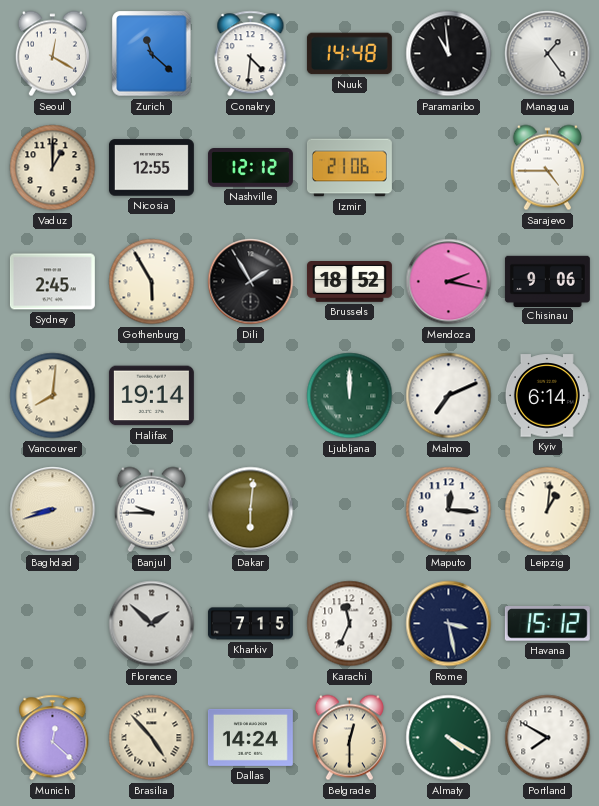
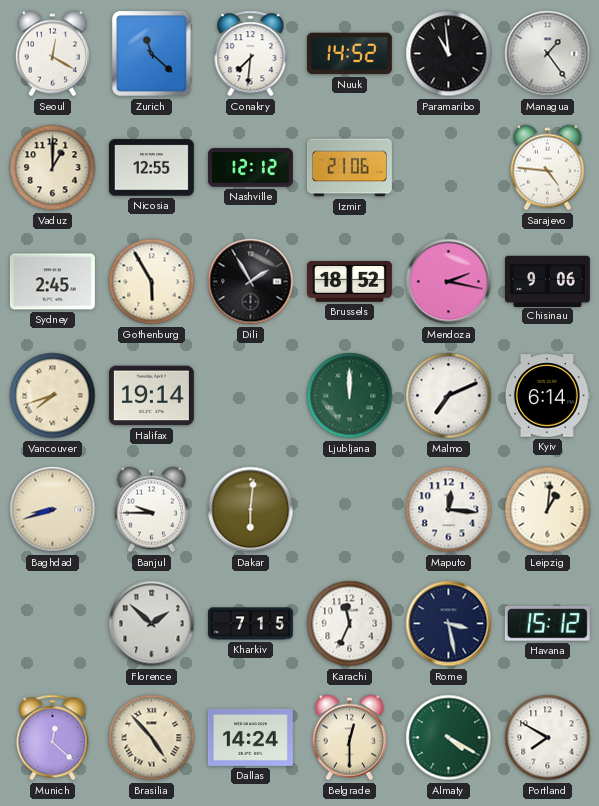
Conakry: 4:31 -> 7:31
Nuuk: 14:48 -> 14:52
Sarajevo: 4:45 -> 4:46
Vancouver: 8:01 -> 7:42
